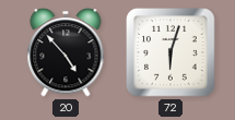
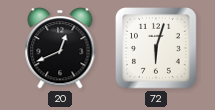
20: 4:53 -> 12:41
